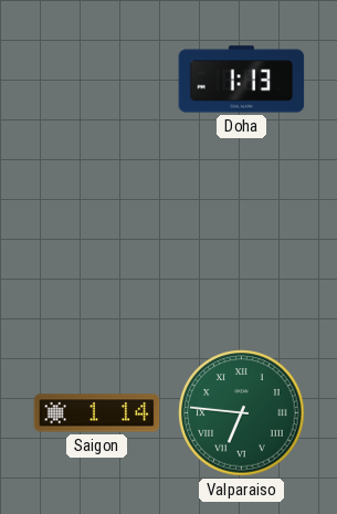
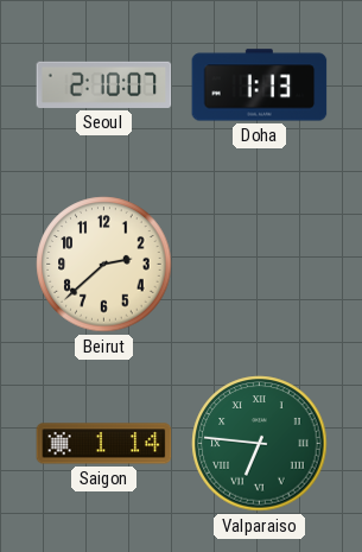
Seoul: none -> 2:10
Beirut: none -> 2:38
